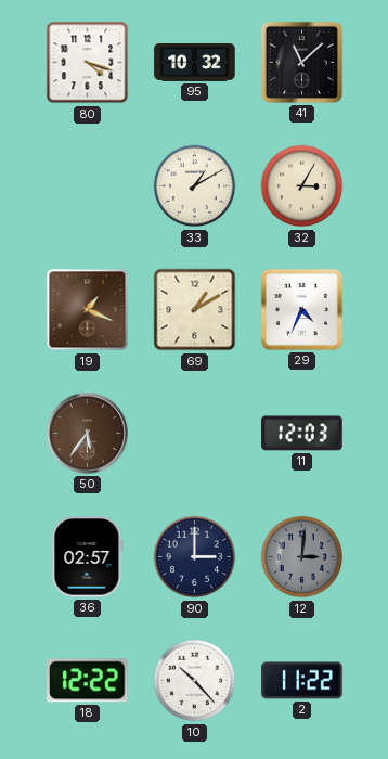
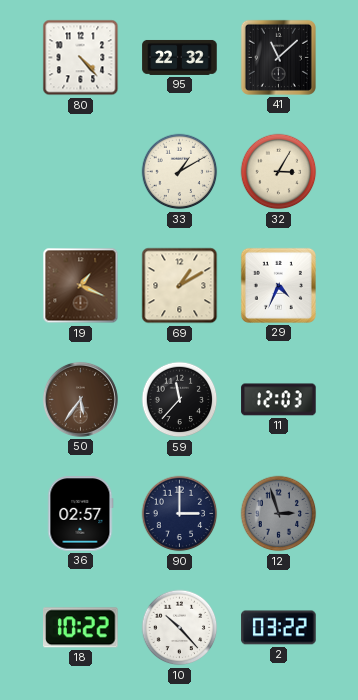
80: 4:18 -> 4:23
95: 10:32 -> 22:32
59: none -> 11:37
12: 3:01 -> 2:57
18: 12:22 -> 10:22
2: 11:22 -> 03:22
